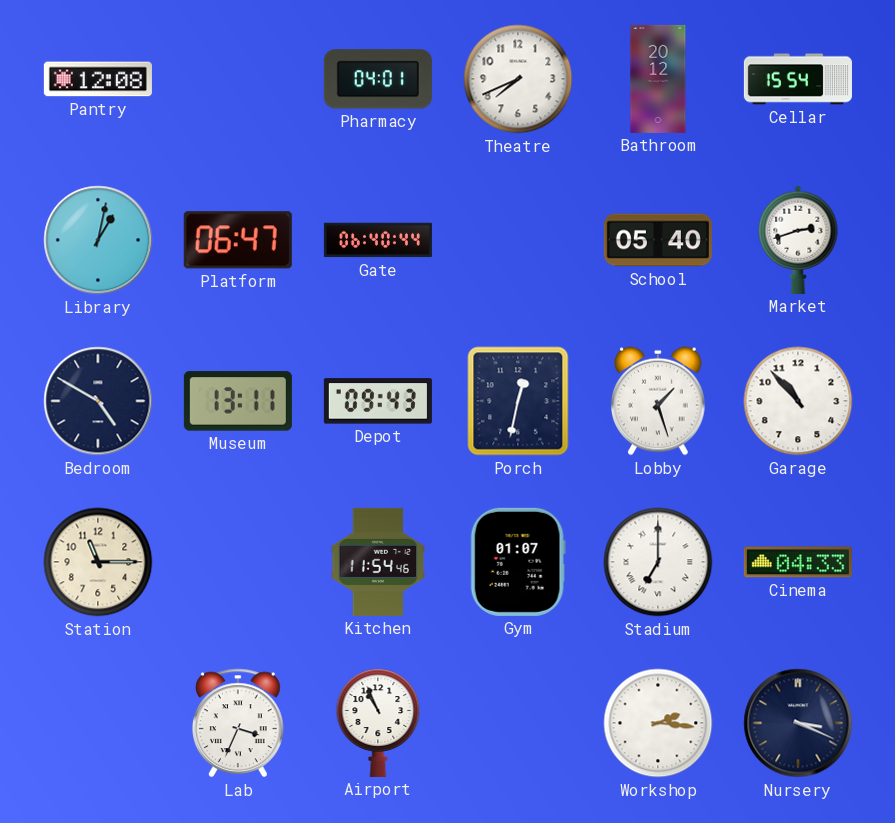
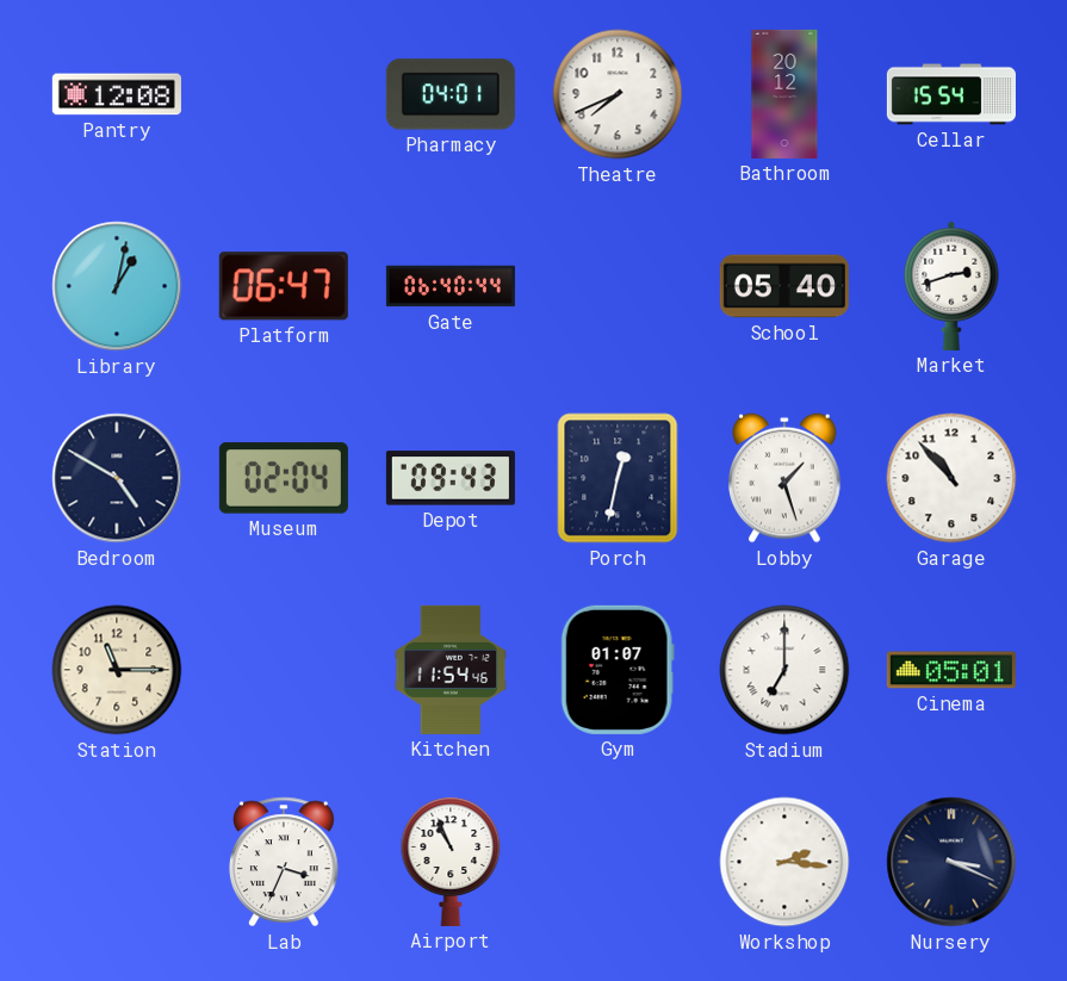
Museum: 13:11 -> 02:04
Cinema: 04:33 -> 05:01
